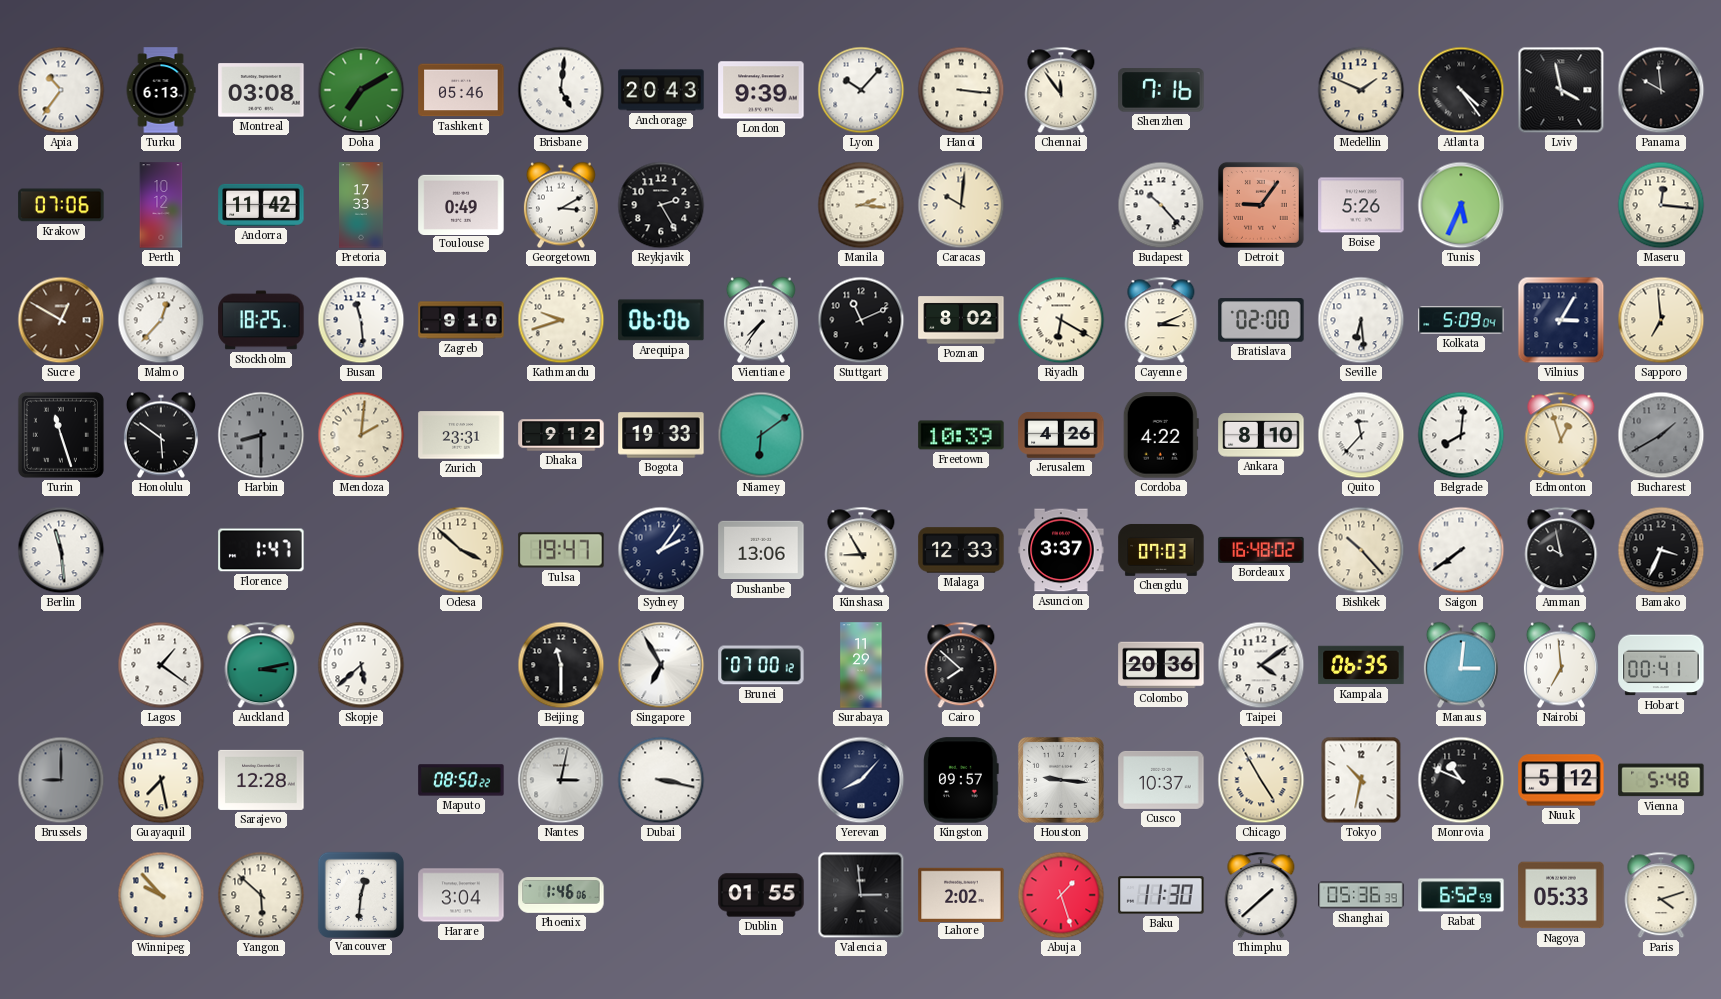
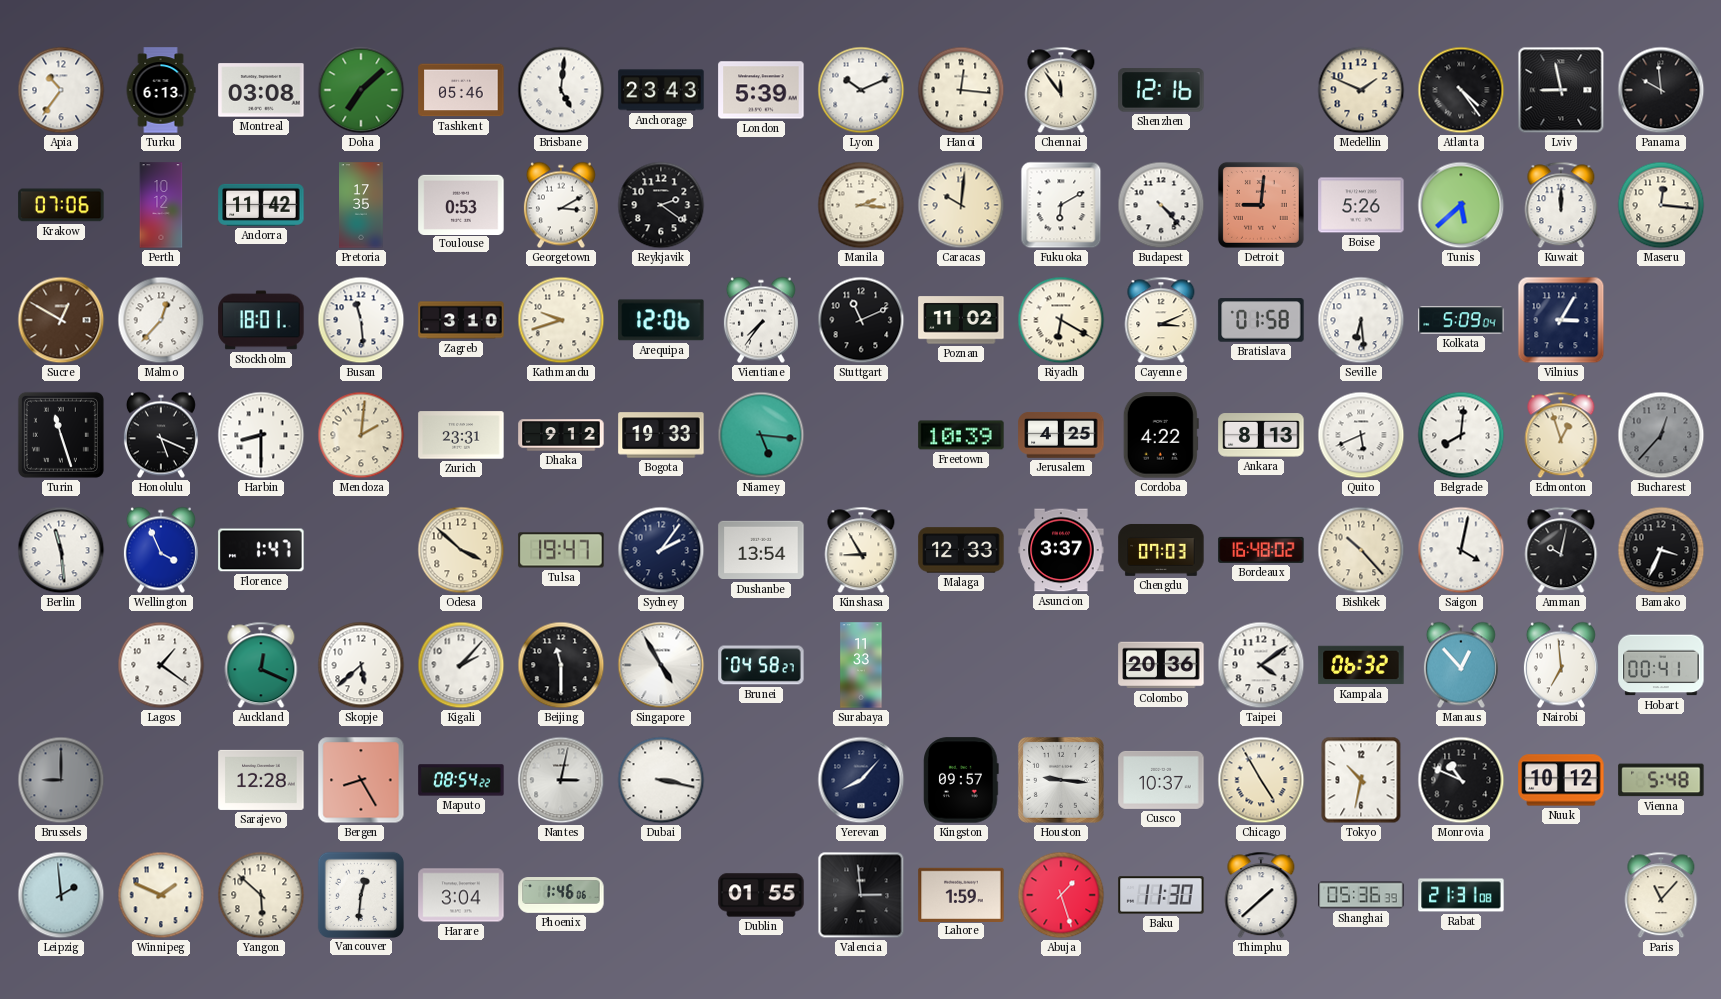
Doha: 7:10 -> 7:08
Anchorage: 20:43 -> 23:43
London: 9:39 -> 5:39
Lyon: 10:07 -> 10:11
Hanoi: 3:16 -> 12:16
Shenzhen: 7:16 -> 12:16
Lviv: 3:58 -> 8:58
Pretoria: 17:33 -> 17:35
Toulouse: 0:49 -> 0:53
Reykjavik: 2:25 -> 2:21
Fukuoka: none -> 6:10
Budapest: 10:23 -> 4:23
Detroit: 9:06 -> 9:01
Tunis: 5:34 -> 5:38
Kuwait: none -> 12:00
Stockholm: 18:25 -> 18:01
Zagreb: 9:10 -> 3:10
Arequipa: 06:06 -> 12:06
Poznan: 8:02 -> 11:02
Bratislava: 02:00 -> 01:58
Sapporo: 6:59 -> none
Honolulu: 5:51 -> 5:19
Harbin dial: grey -> white
Niamey: 6:09 -> 5:16
Jerusalem: 4:26 -> 4:25
Ankara: 8:10 -> 8:13
Quito: 11:37 -> 5:41
Bucharest: 1:40 -> 12:37
Wellington: none -> 3:56
Dushanbe: 13:06 -> 13:54
Saigon: 7:39 -> 4:02
Amman: 9:58 -> 10:02
Auckland: 3:13 -> 12:19
Kigali: none -> 2:07
Singapore: 6:55 -> 4:55
Brunei: 07:00 -> 04:58
Surabaya: 11:29 -> 11:33
Cairo: 7:52 -> none
Kampala: 06:35 -> 06:32
Manaus: 3:01 -> 12:53
Guayaquil: 7:28 -> none
Bergen: none -> 8:25
Maputo: 08:50 -> 08:54
Nuuk: 5:12 -> 10:12
Leipzig: none -> 1:59
Winnipeg: 9:53 -> 1:49
Lahore: 2:02 -> 1:59
Rabat: 6:52 -> 21:31
Nagoya: 05:33 -> none
Paris: 4:12 -> 11:07
